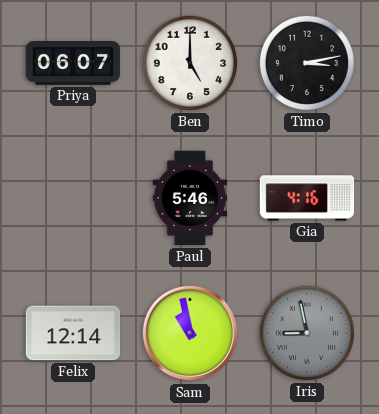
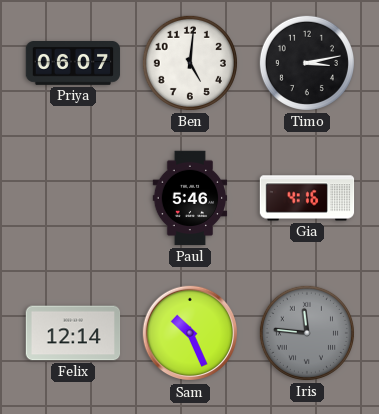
Ben: 5:00 -> 5:01
Sam: 10:58 -> 10:26
Iris: 8:58 -> 11:46
